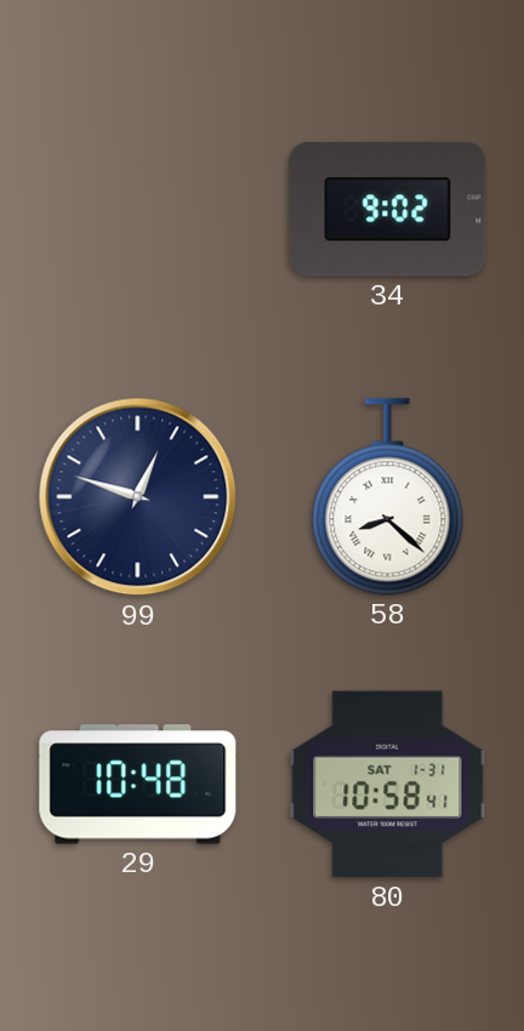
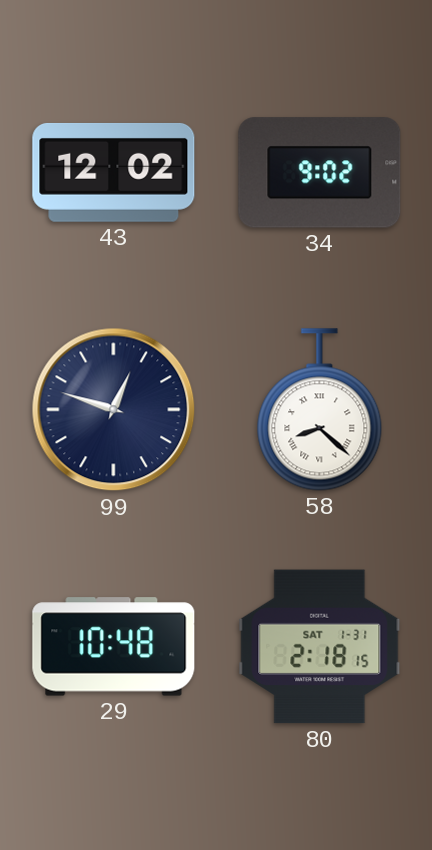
43: none -> 12:02
80: 10:58 -> 2:18
